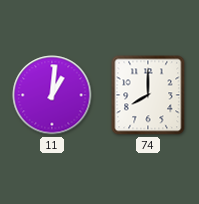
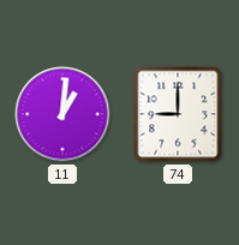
74: 8:00 -> 9:00
